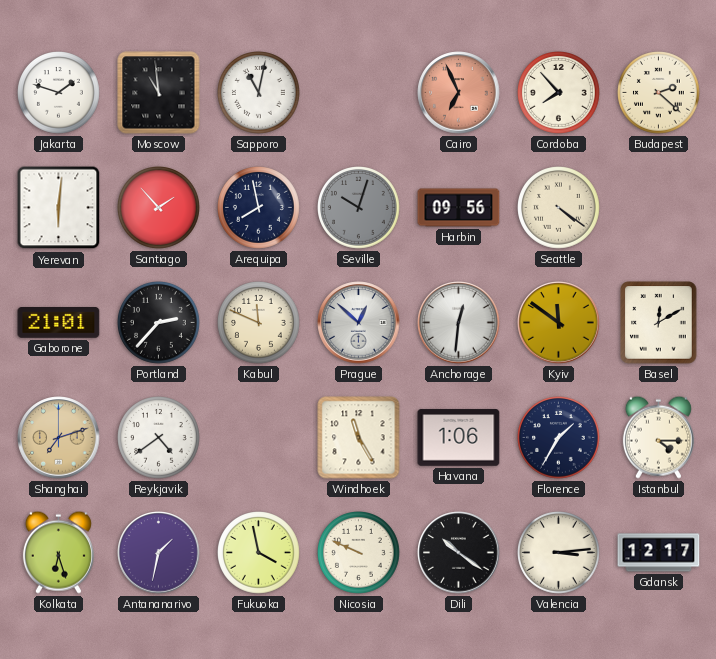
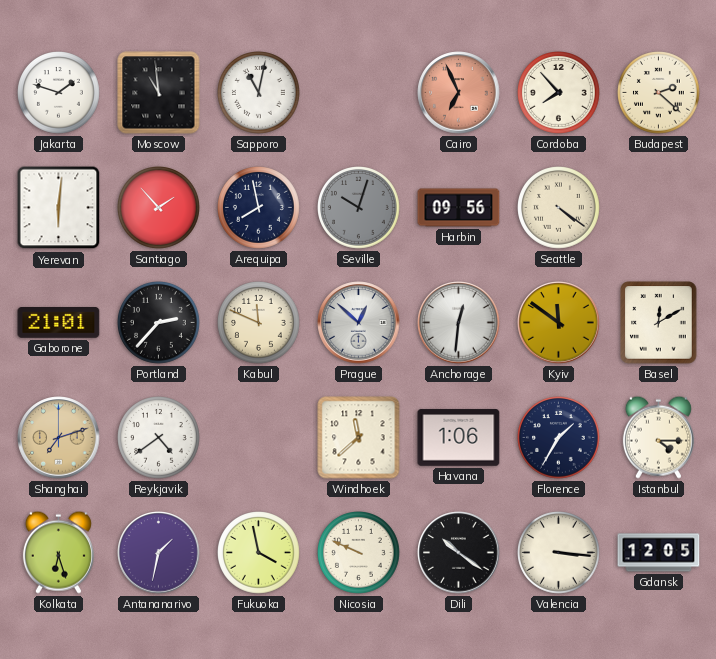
Windhoek: 11:25 -> 11:38
Valencia: 3:14 -> 3:16
Gdansk: 12:17 -> 12:05
